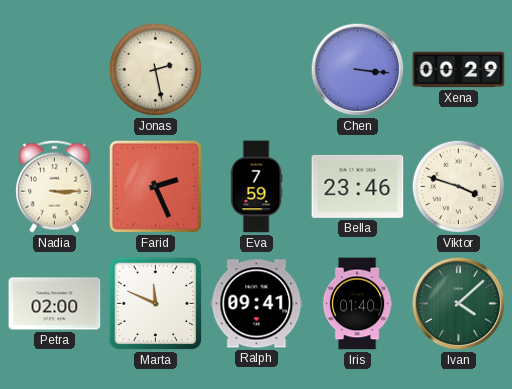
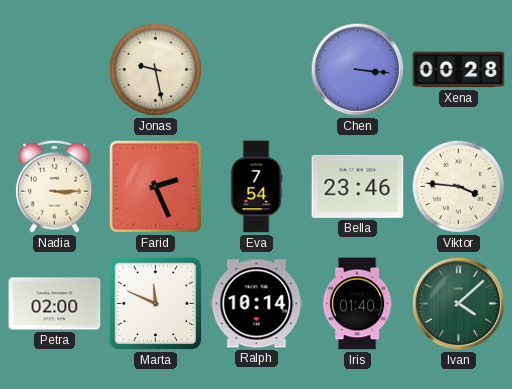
Jonas: 2:28 -> 9:28
Xena: 00:29 -> 00:28
Eva: 7:59 -> 7:54
Viktor: 3:48 -> 3:46
Ralph: 09:41 -> 10:14
